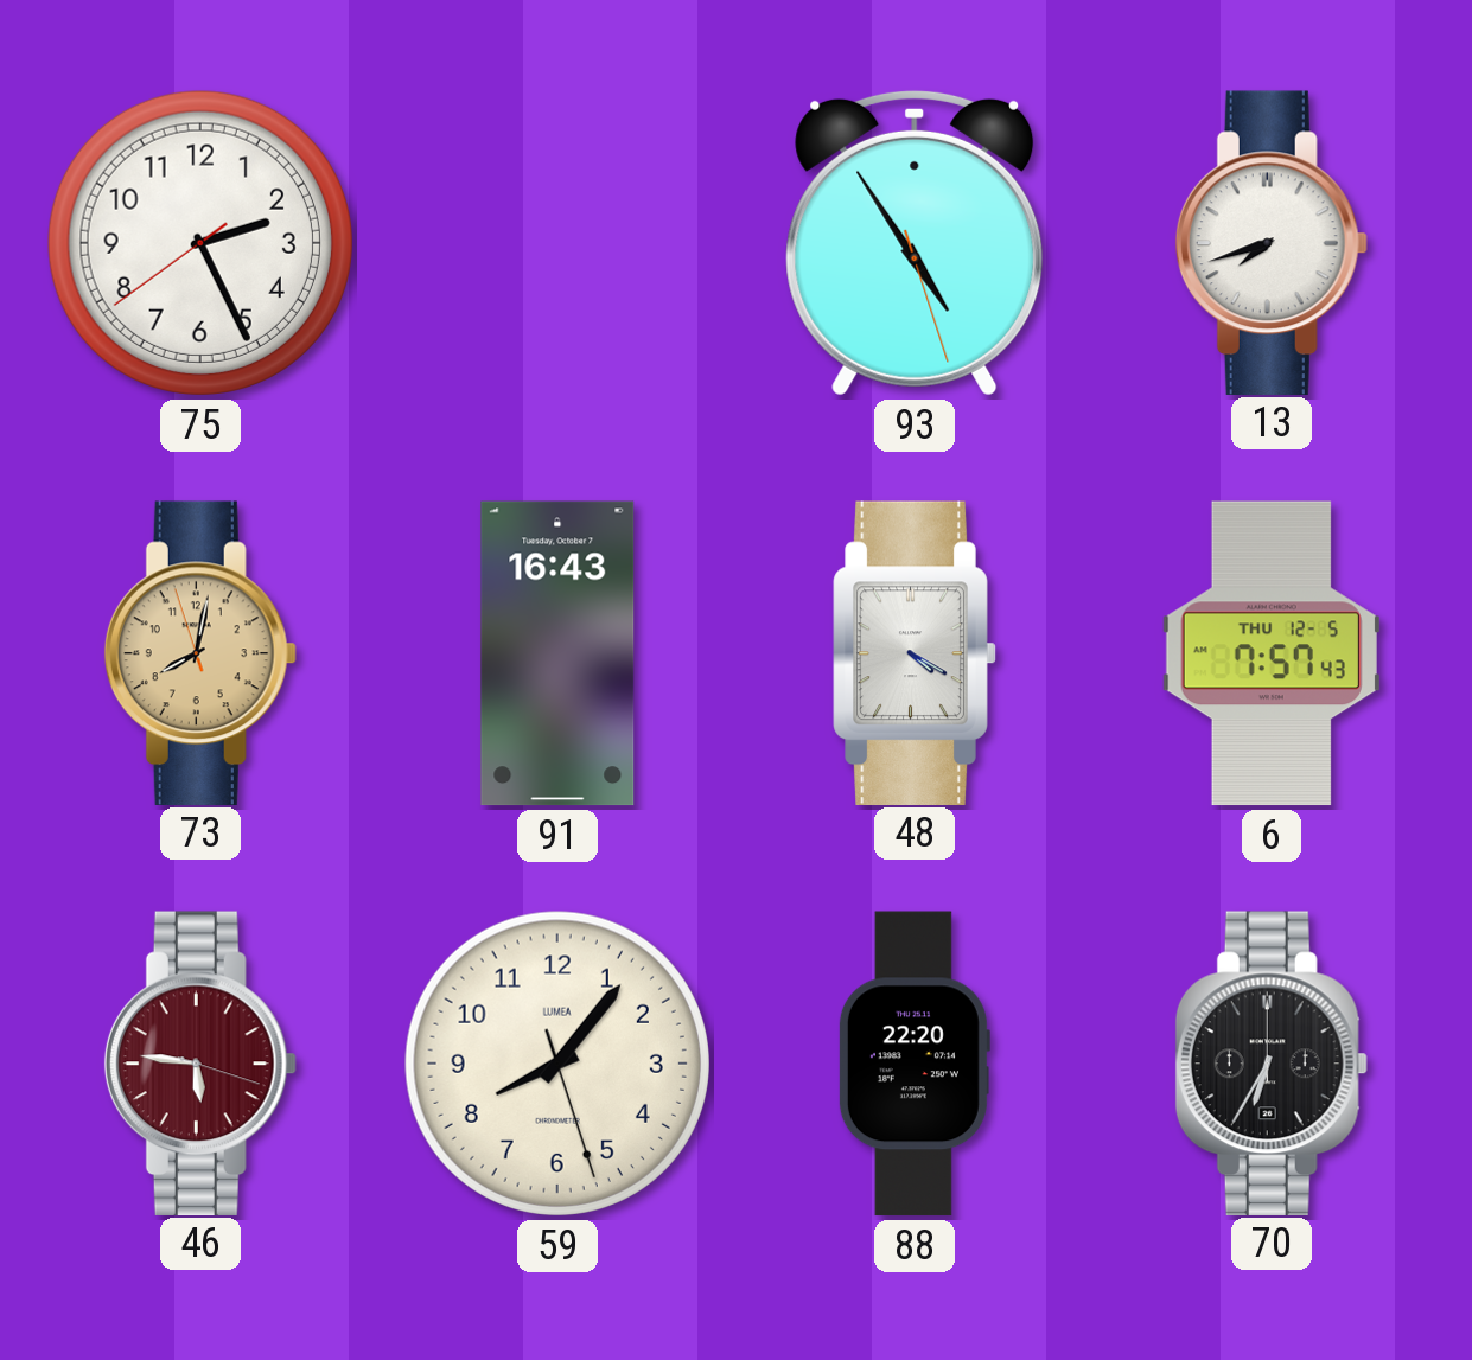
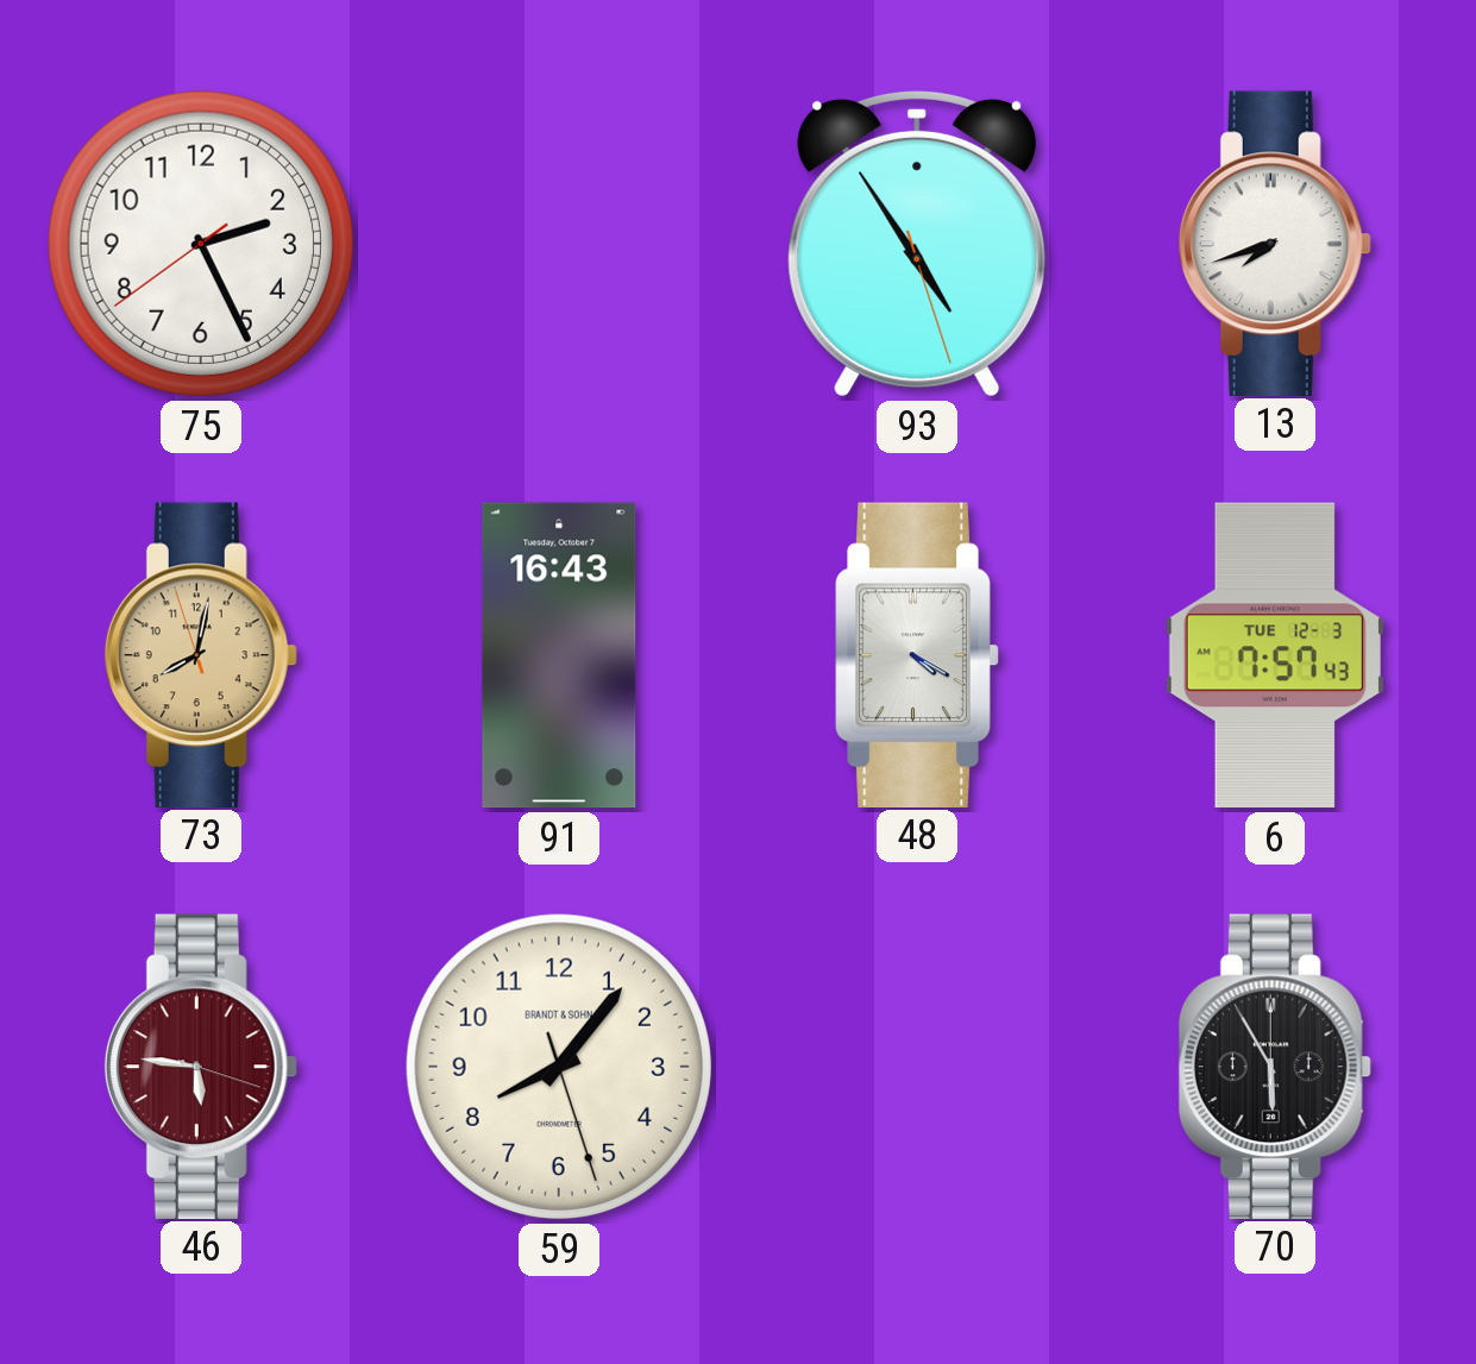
6 date: THU 12-5 -> TUE 12-3
59 brand: LUMEA -> BRANDT & SOHN
88: 22:20 -> none
70: 6:35 -> 5:55
